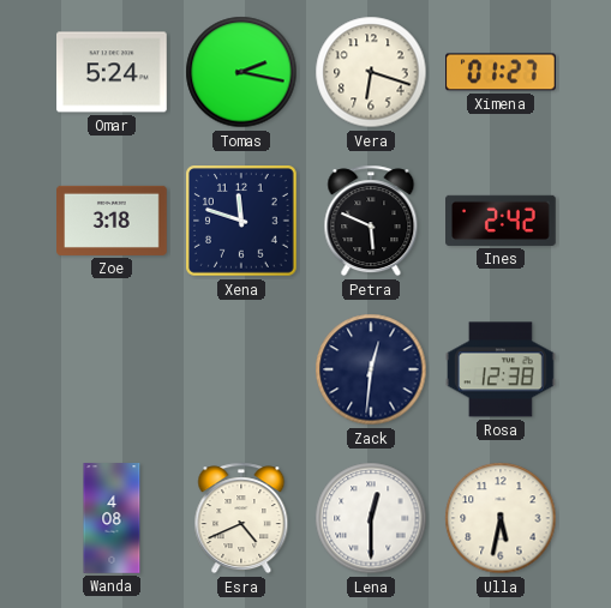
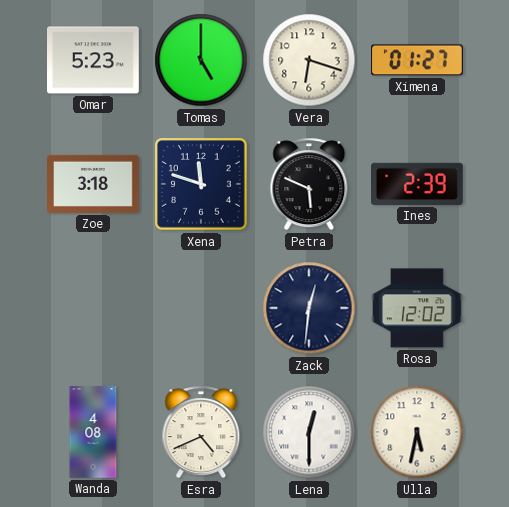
Omar: 5:24 -> 5:23
Tomas: 2:17 -> 5:00
Ines: 2:42 -> 2:39
Rosa: 12:38 -> 12:02
